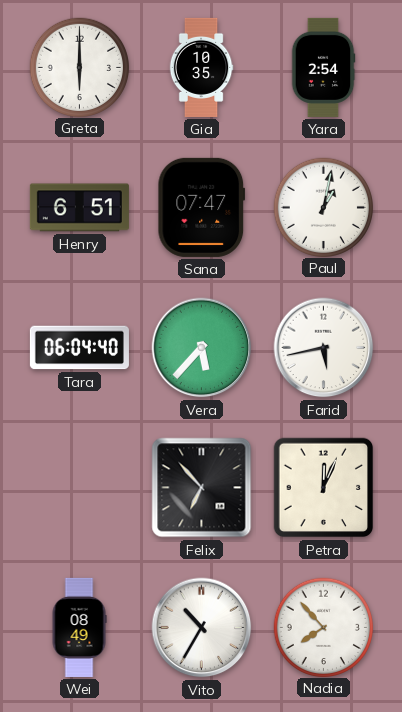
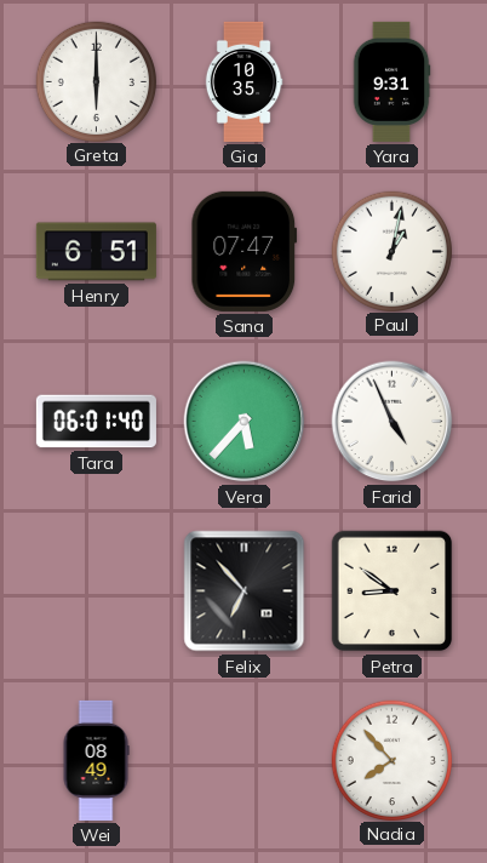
Yara: 2:54 -> 9:31
Tara: 06:04 -> 06:01
Farid: 5:43 -> 4:56
Petra: 12:04 -> 8:51
Vito: 10:35 -> none
